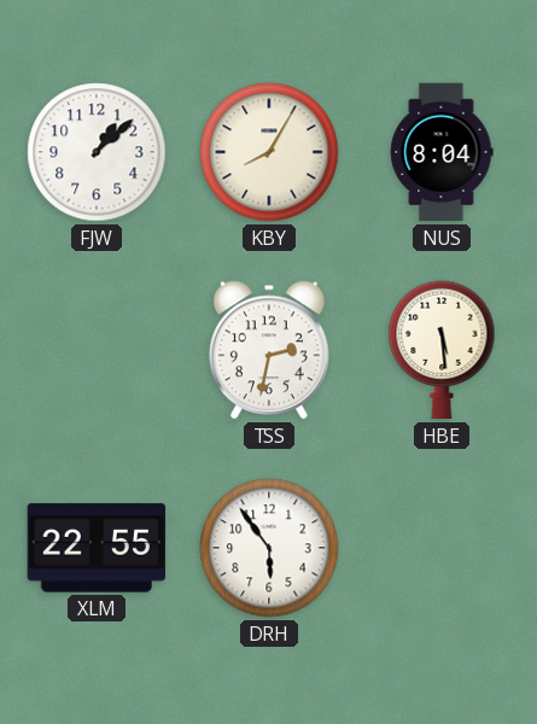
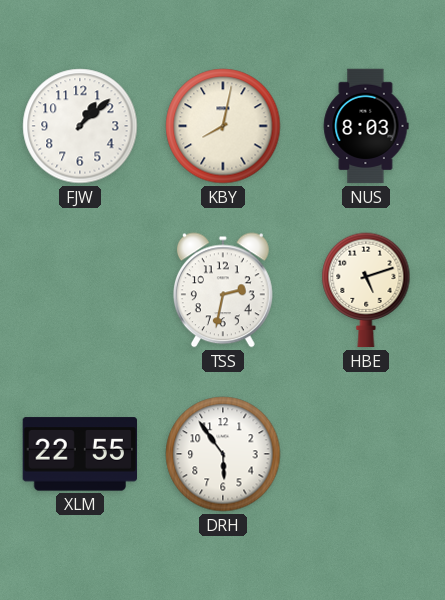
KBY: 8:05 -> 8:02
NUS: 8:04 -> 8:03
HBE: 5:29 -> 5:12
